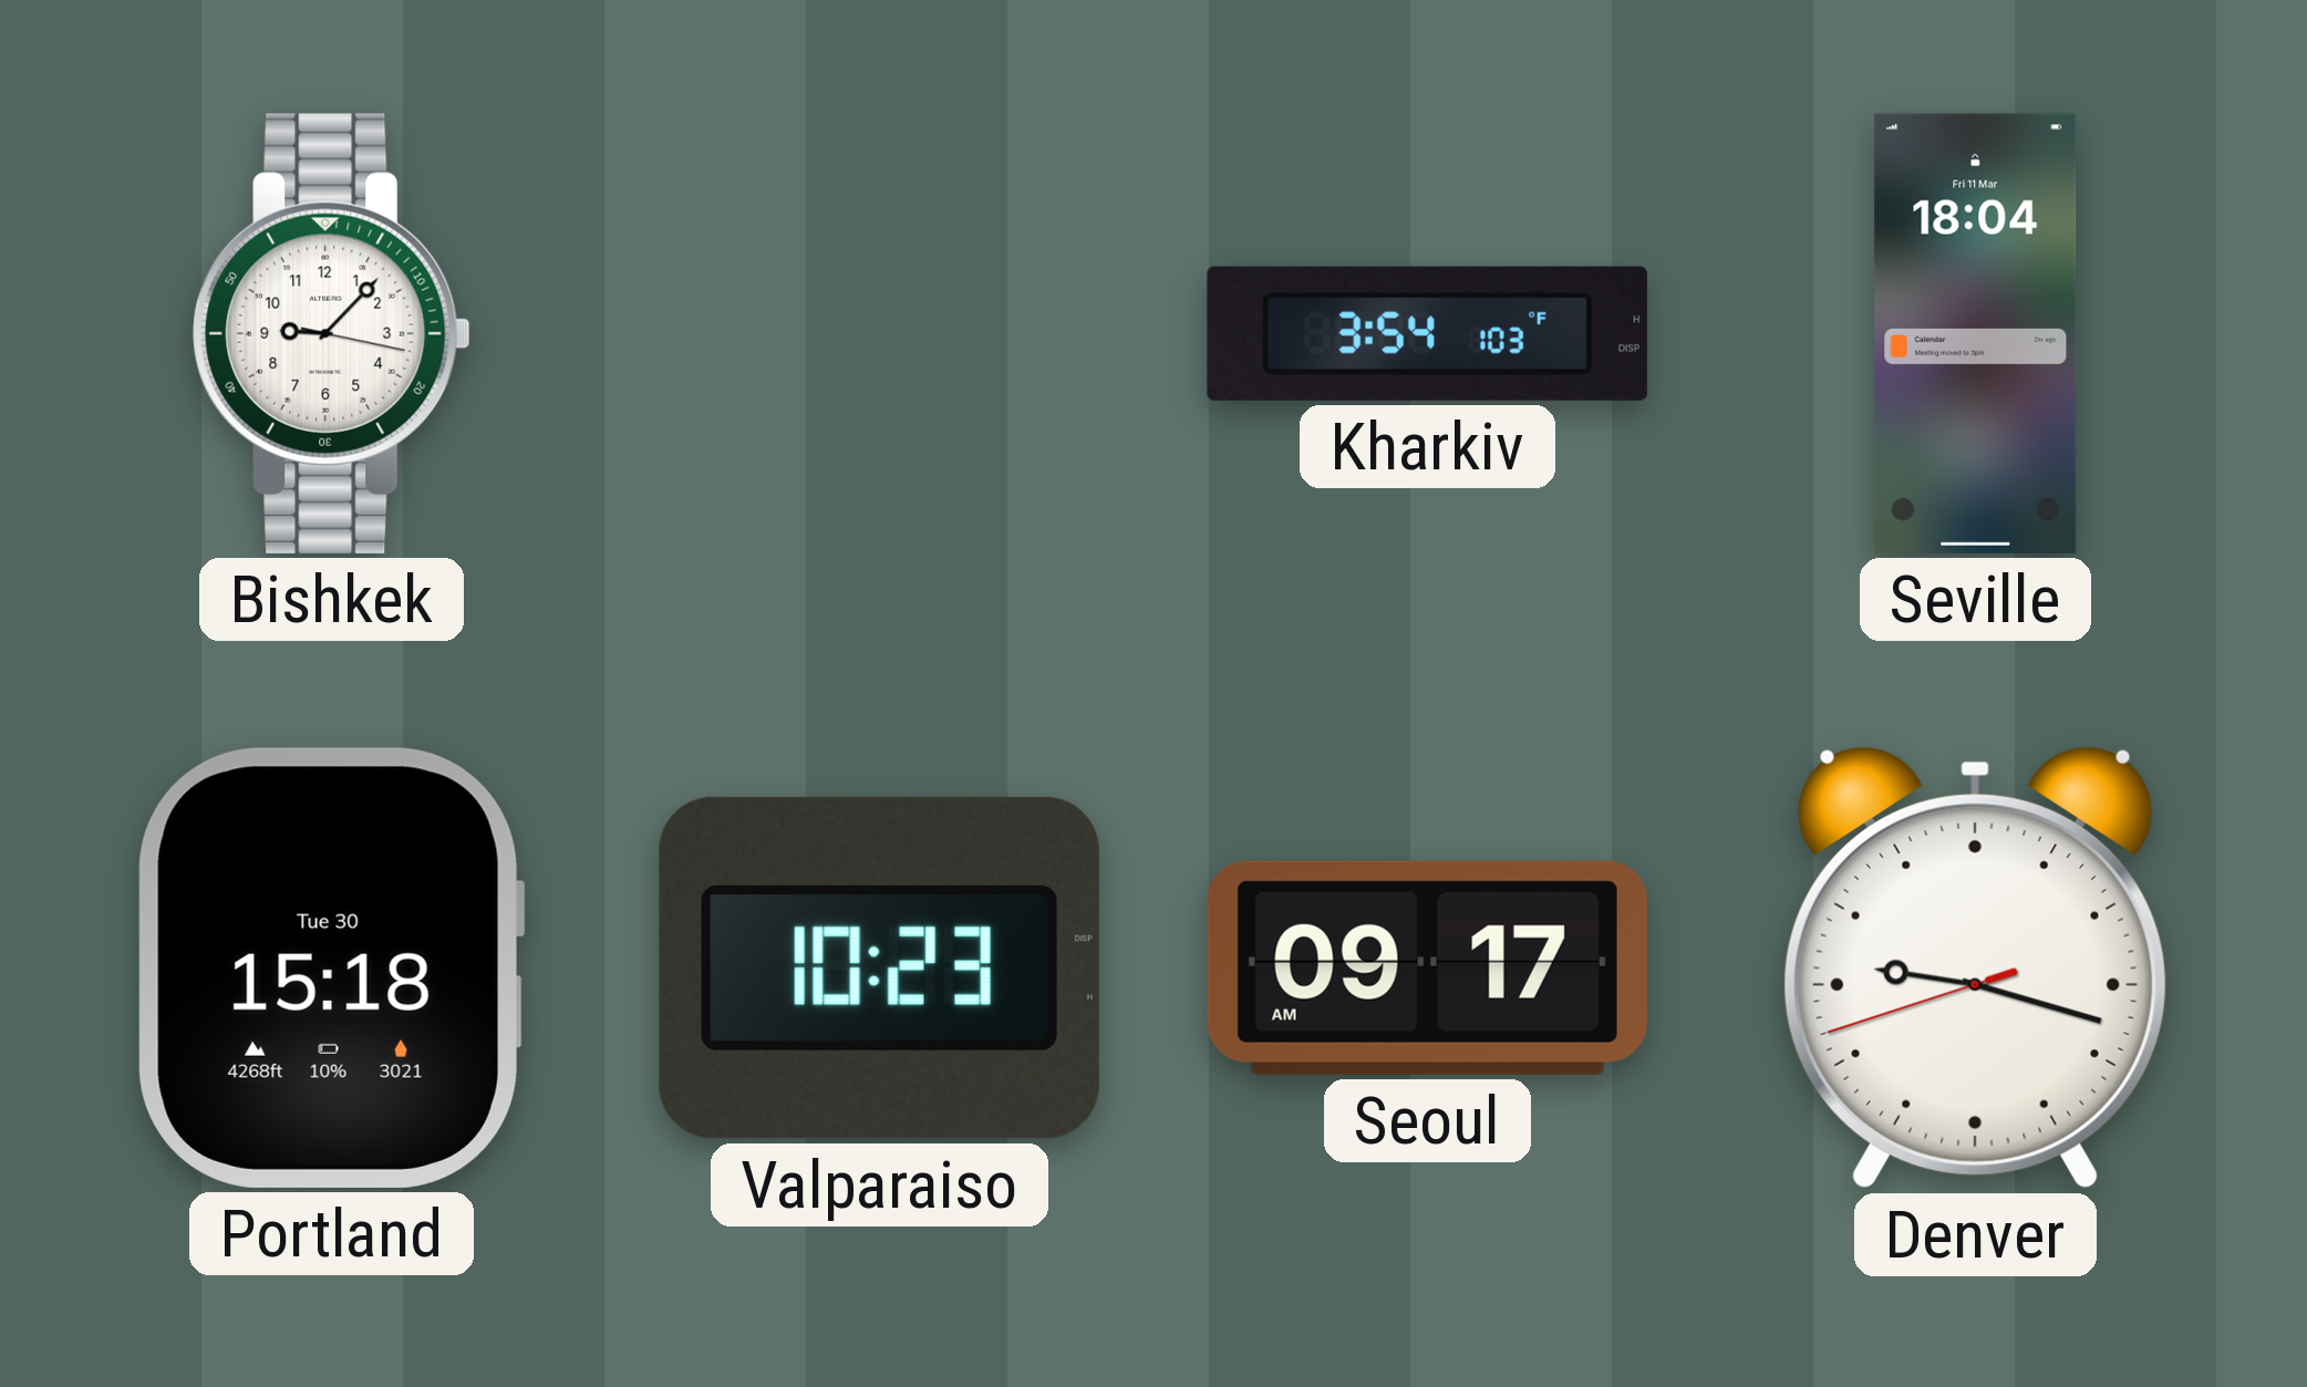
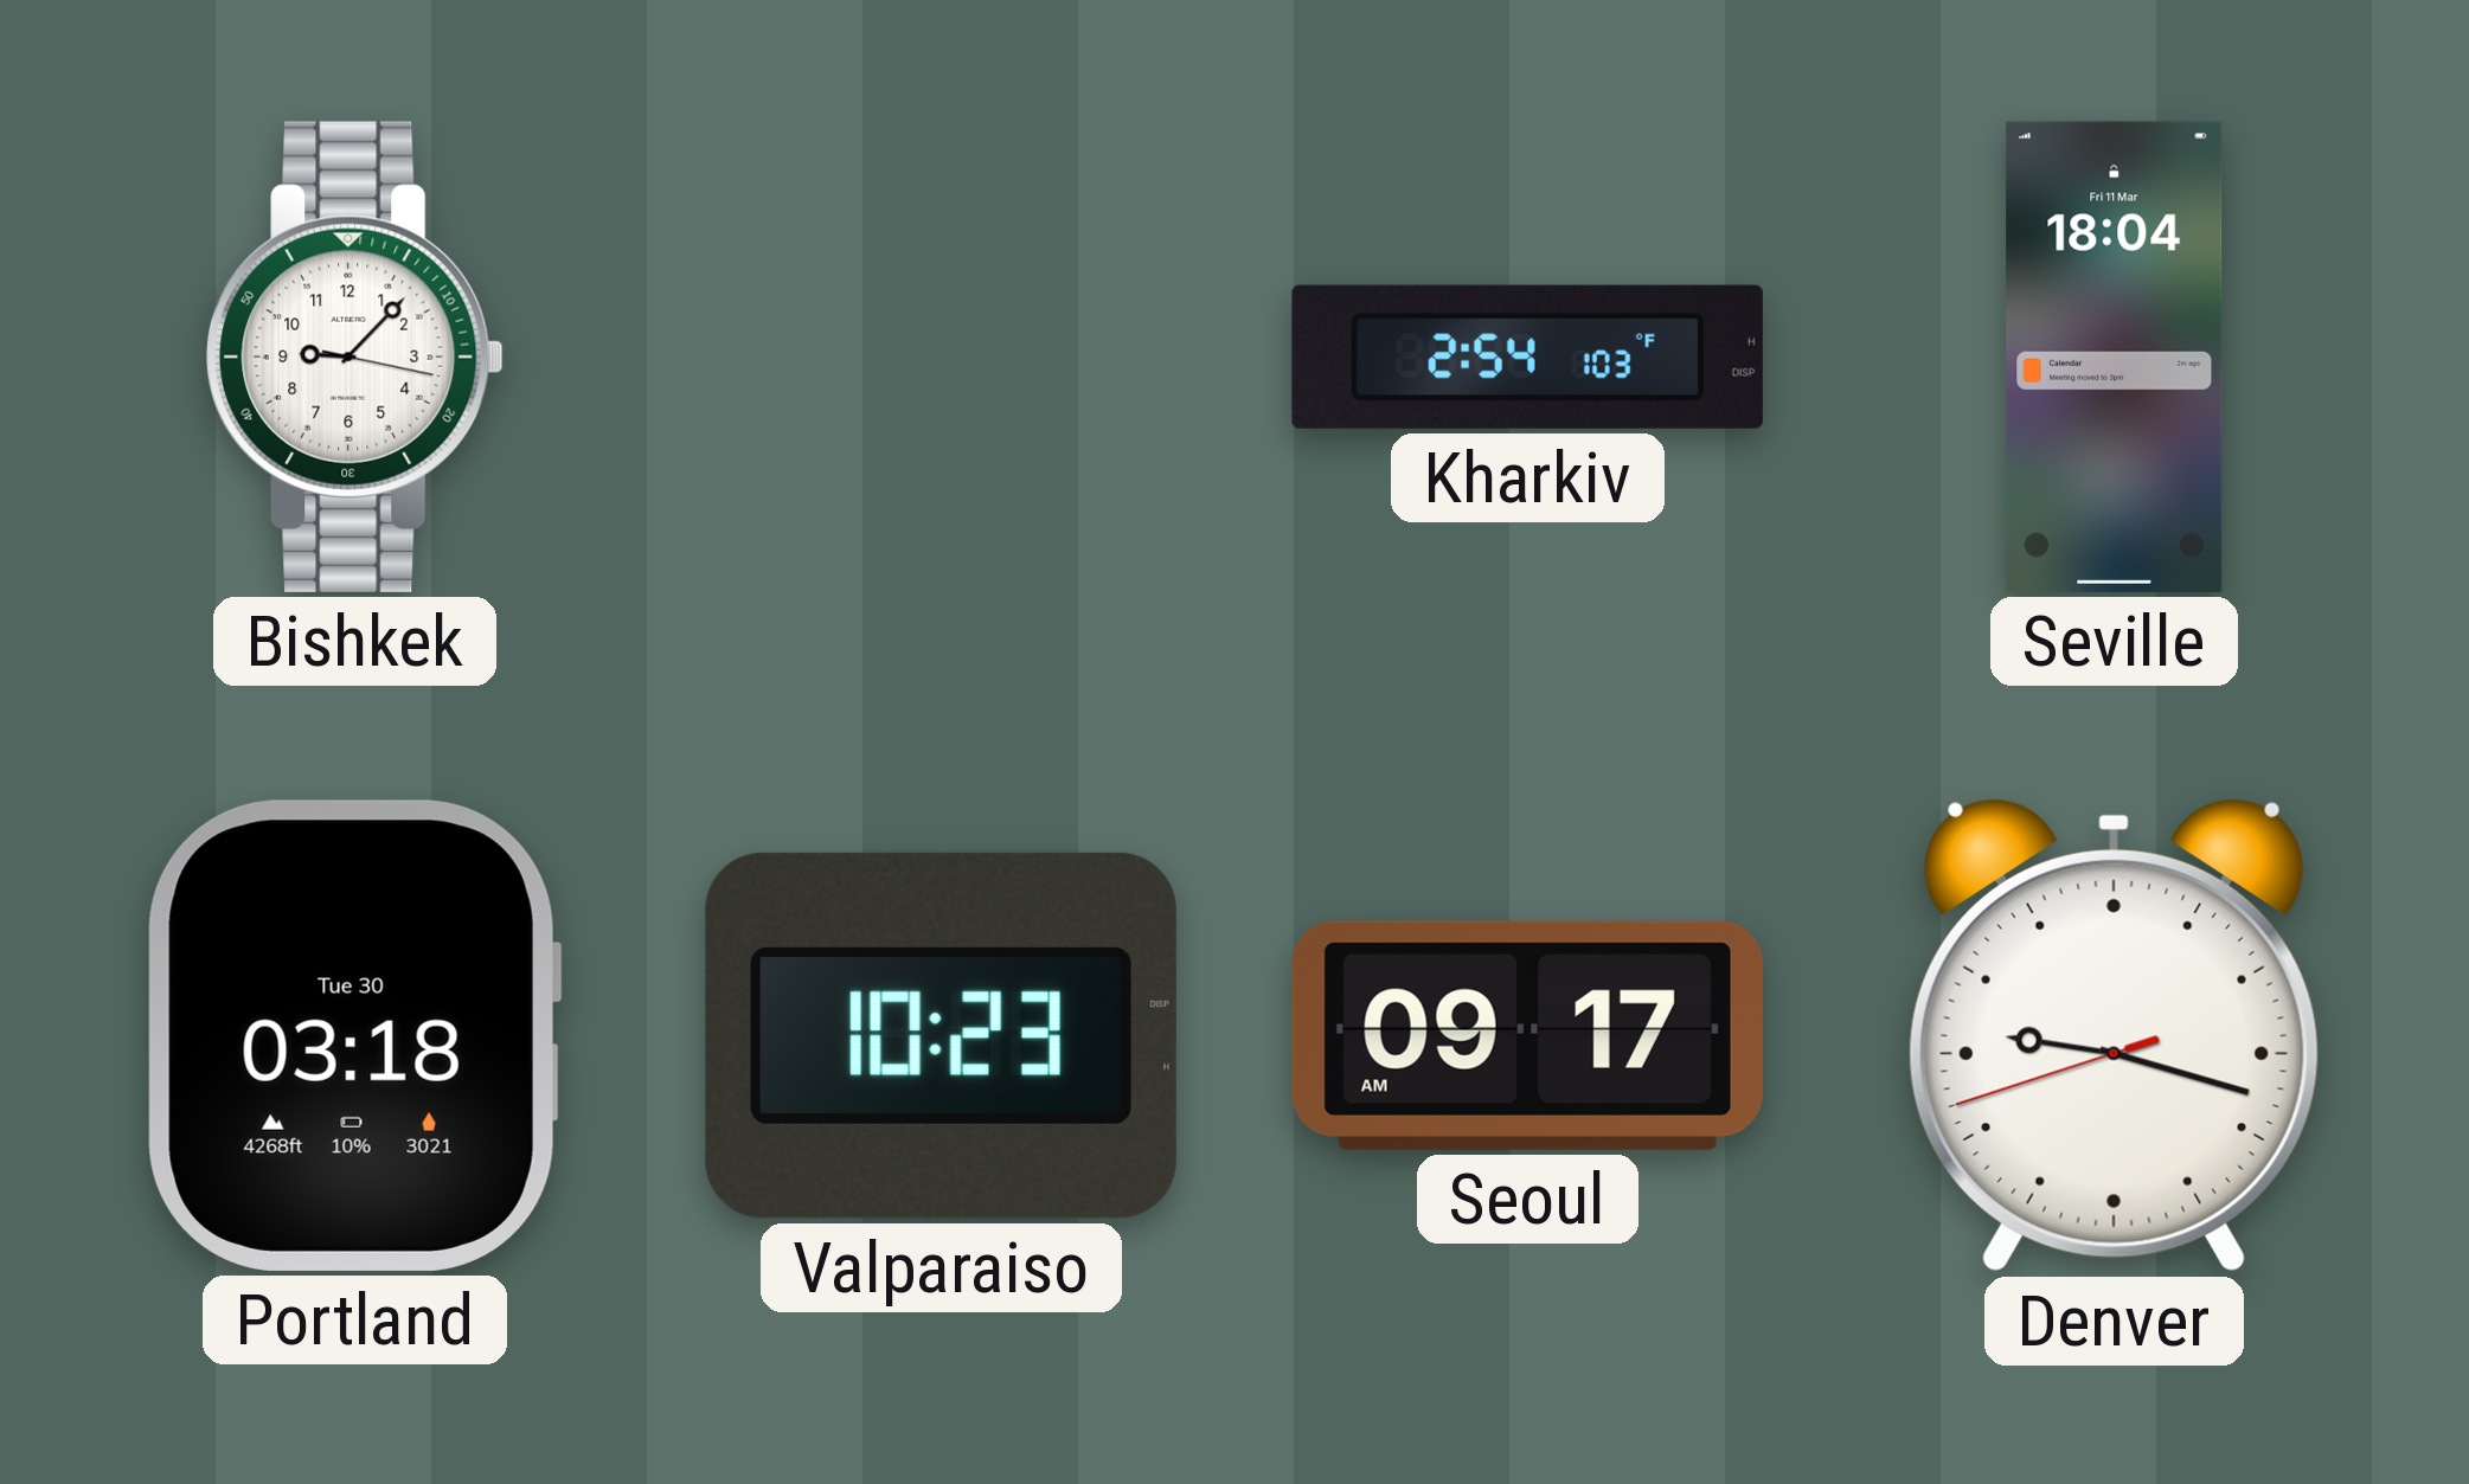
Kharkiv: 3:54 -> 2:54
Portland: 15:18 -> 03:18
